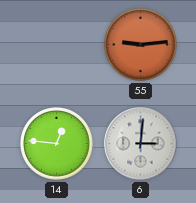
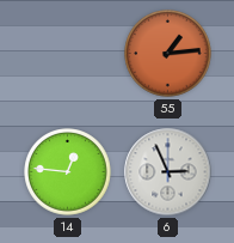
55: 9:14 -> 1:14
6: 3:01 -> 2:56
